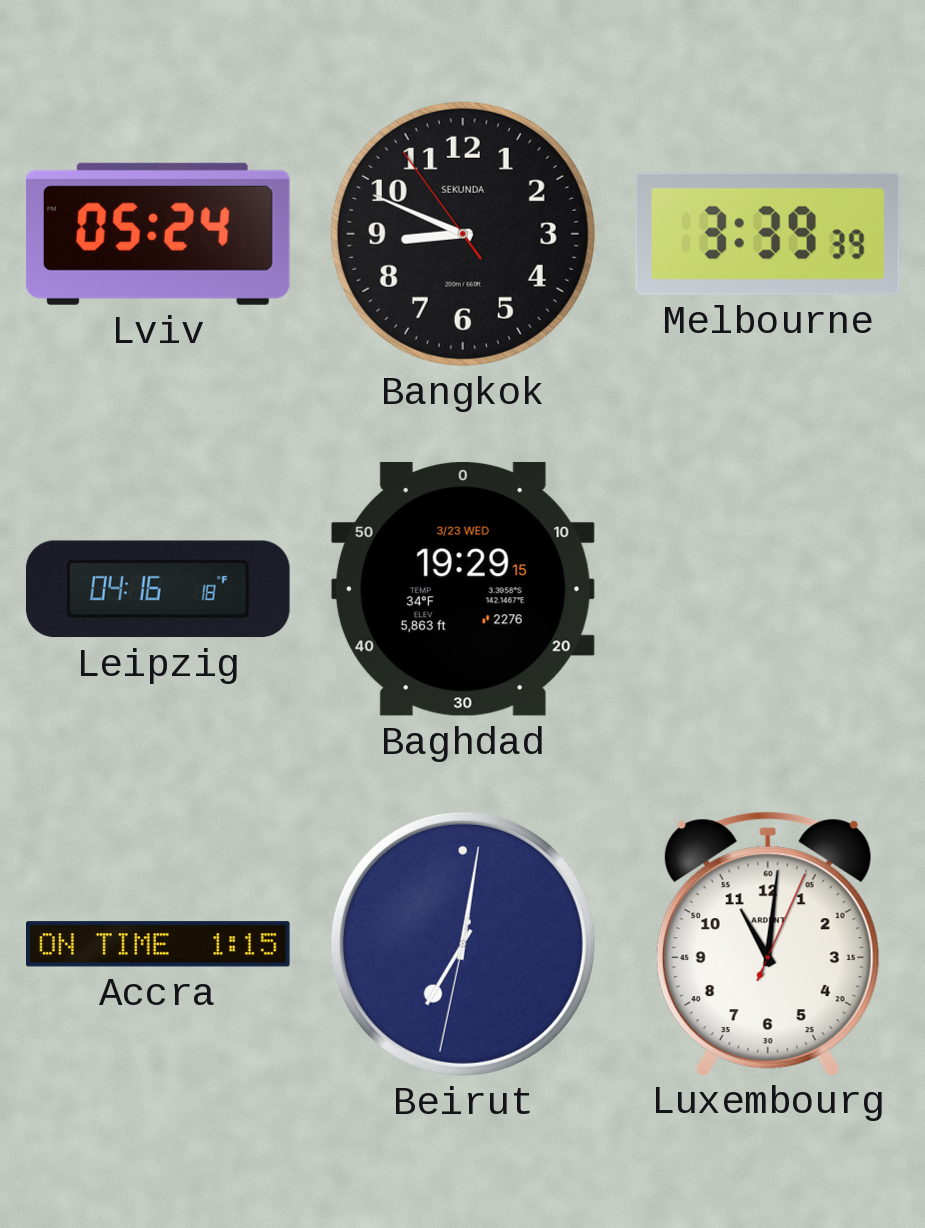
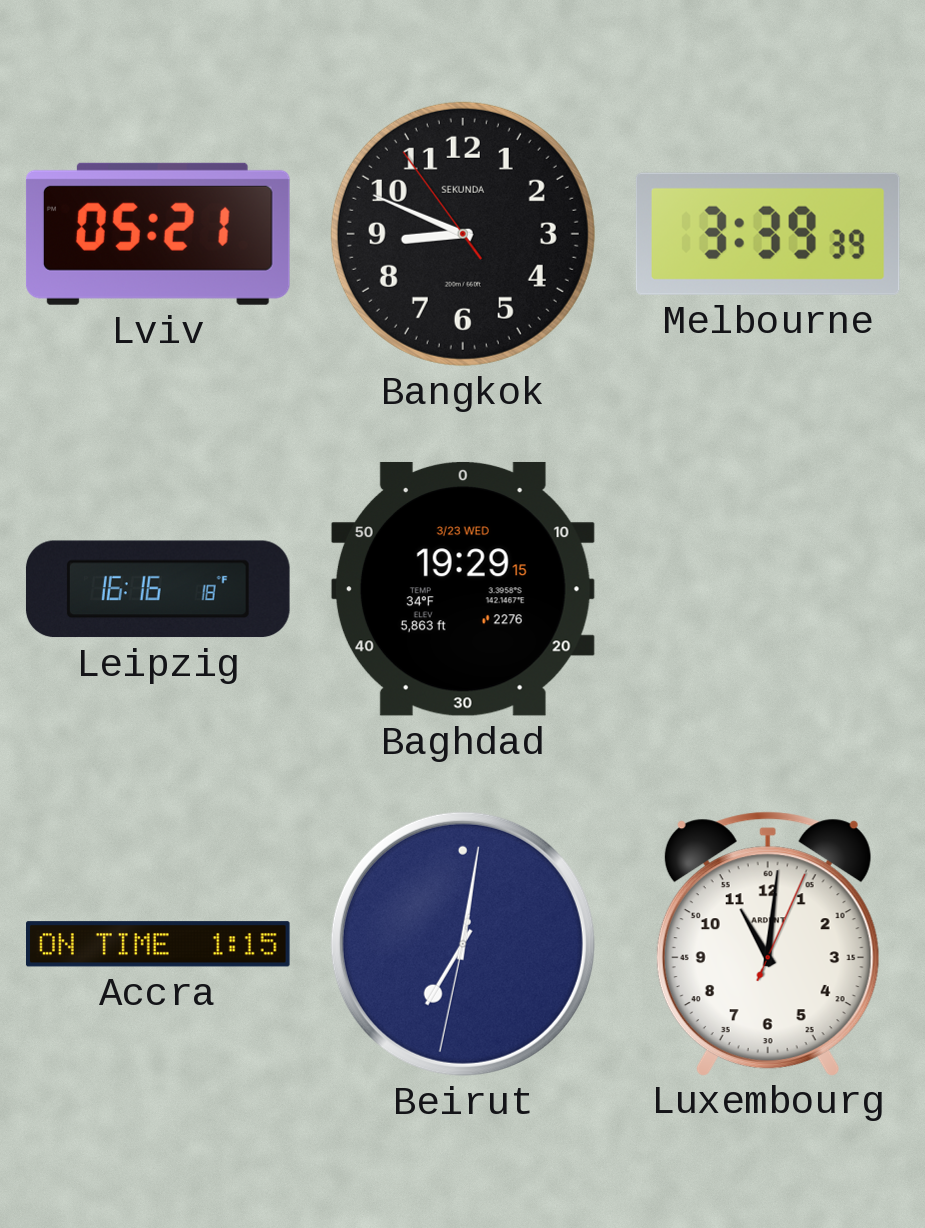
Lviv: 05:24 -> 05:21
Leipzig: 04:16 -> 16:16
